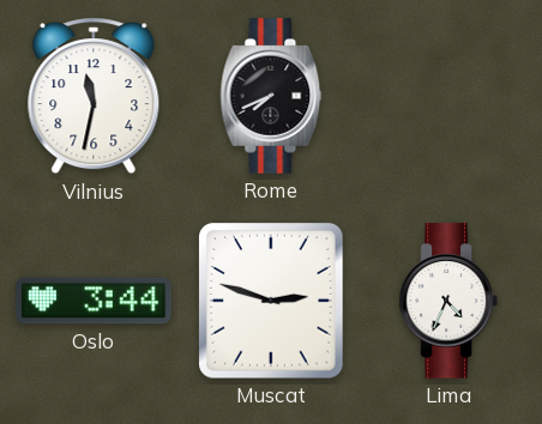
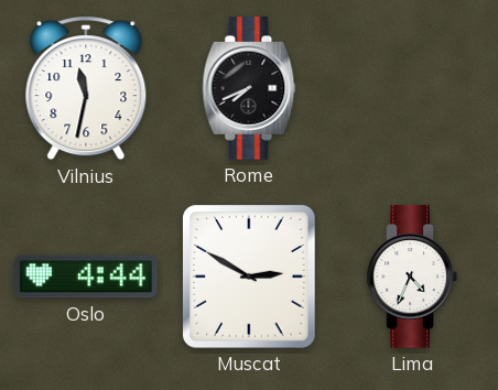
Oslo: 3:44 -> 4:44
Muscat: 2:48 -> 2:50
